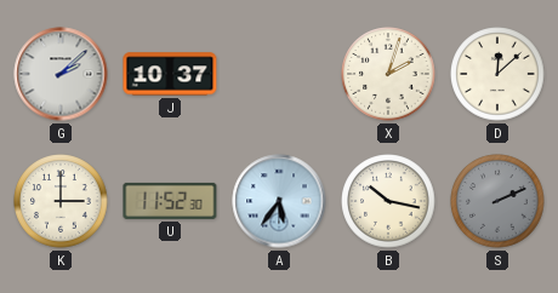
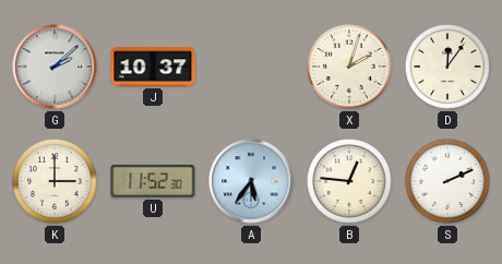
D: 12:08 -> 12:06
B: 10:17 -> 12:46
S dial: grey -> white
